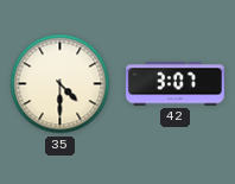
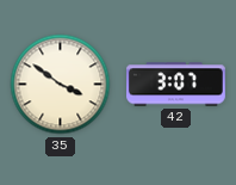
35: 4:30 -> 3:51
